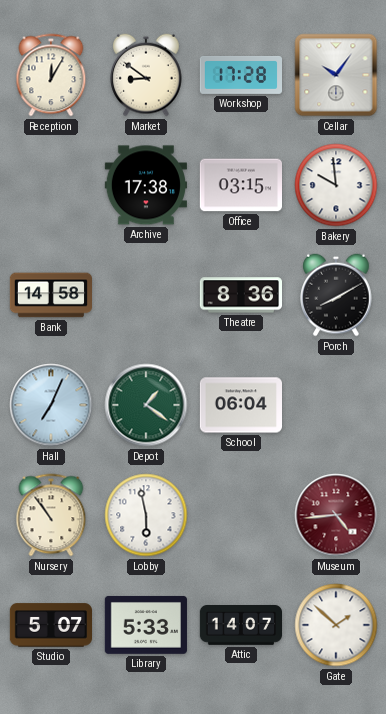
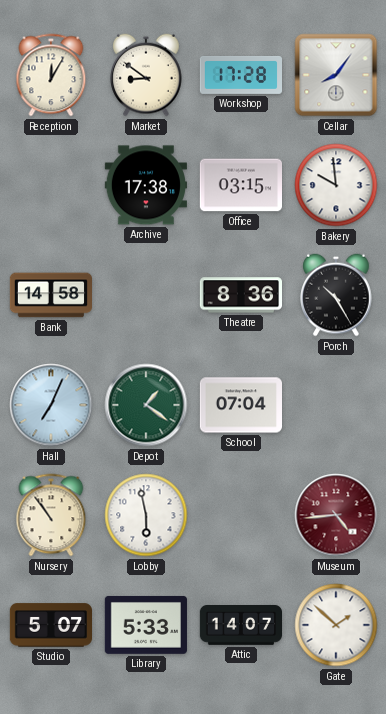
Cellar: 10:06 -> 8:06
Porch: 8:10 -> 10:25
School: 06:04 -> 07:04
